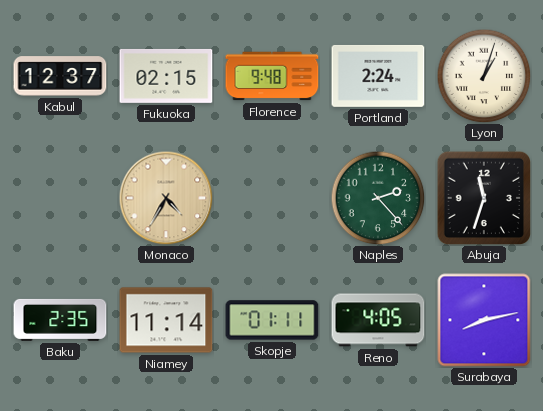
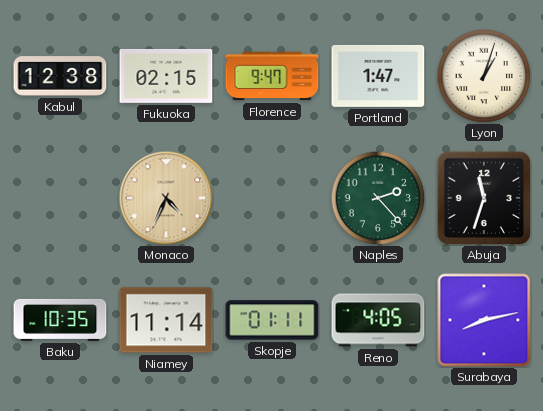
Kabul: 12:37 -> 12:38
Florence: 9:48 -> 9:47
Portland: 2:24 -> 1:47
Monaco: 4:35 -> 4:34
Baku: 2:35 -> 10:35
